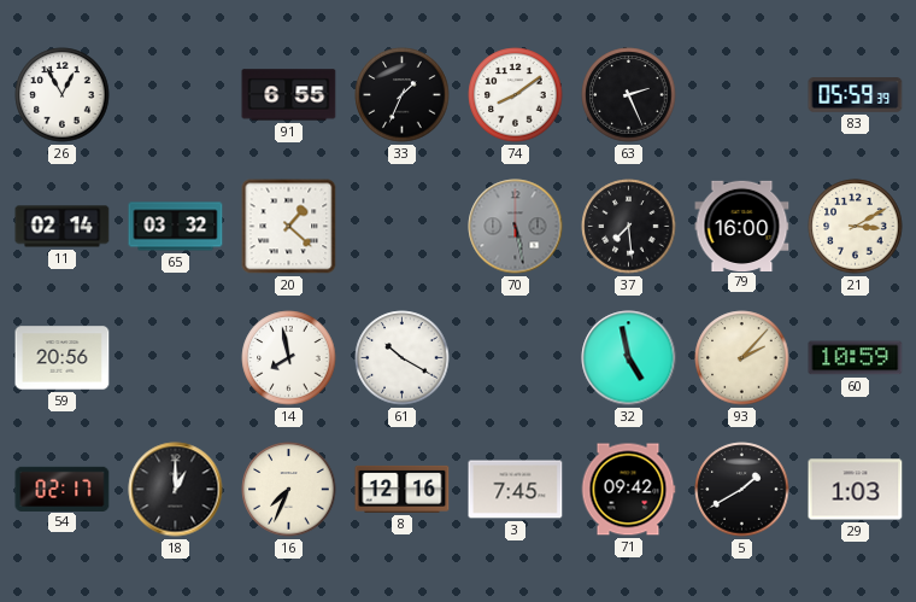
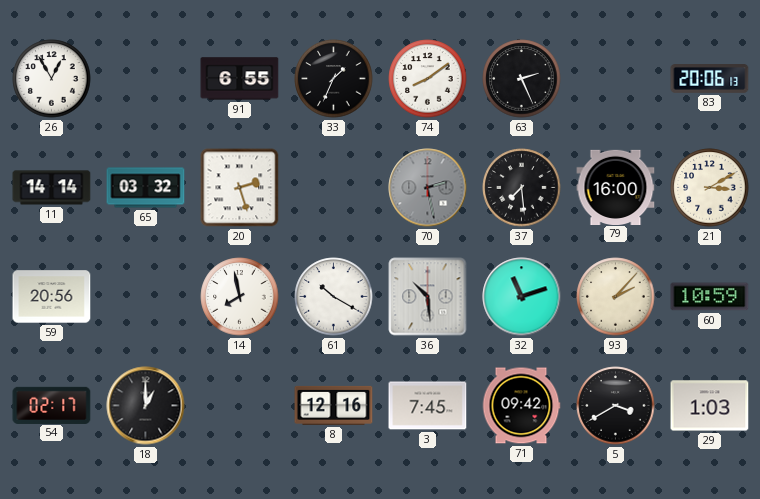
83: 05:59 -> 20:06
11: 02:14 -> 14:14
20: 1:22 -> 2:27
70: 5:28 -> 2:28
36: none -> 10:29
32: 4:58 -> 11:12
16: 7:34 -> none
5: 1:40 -> 3:40
